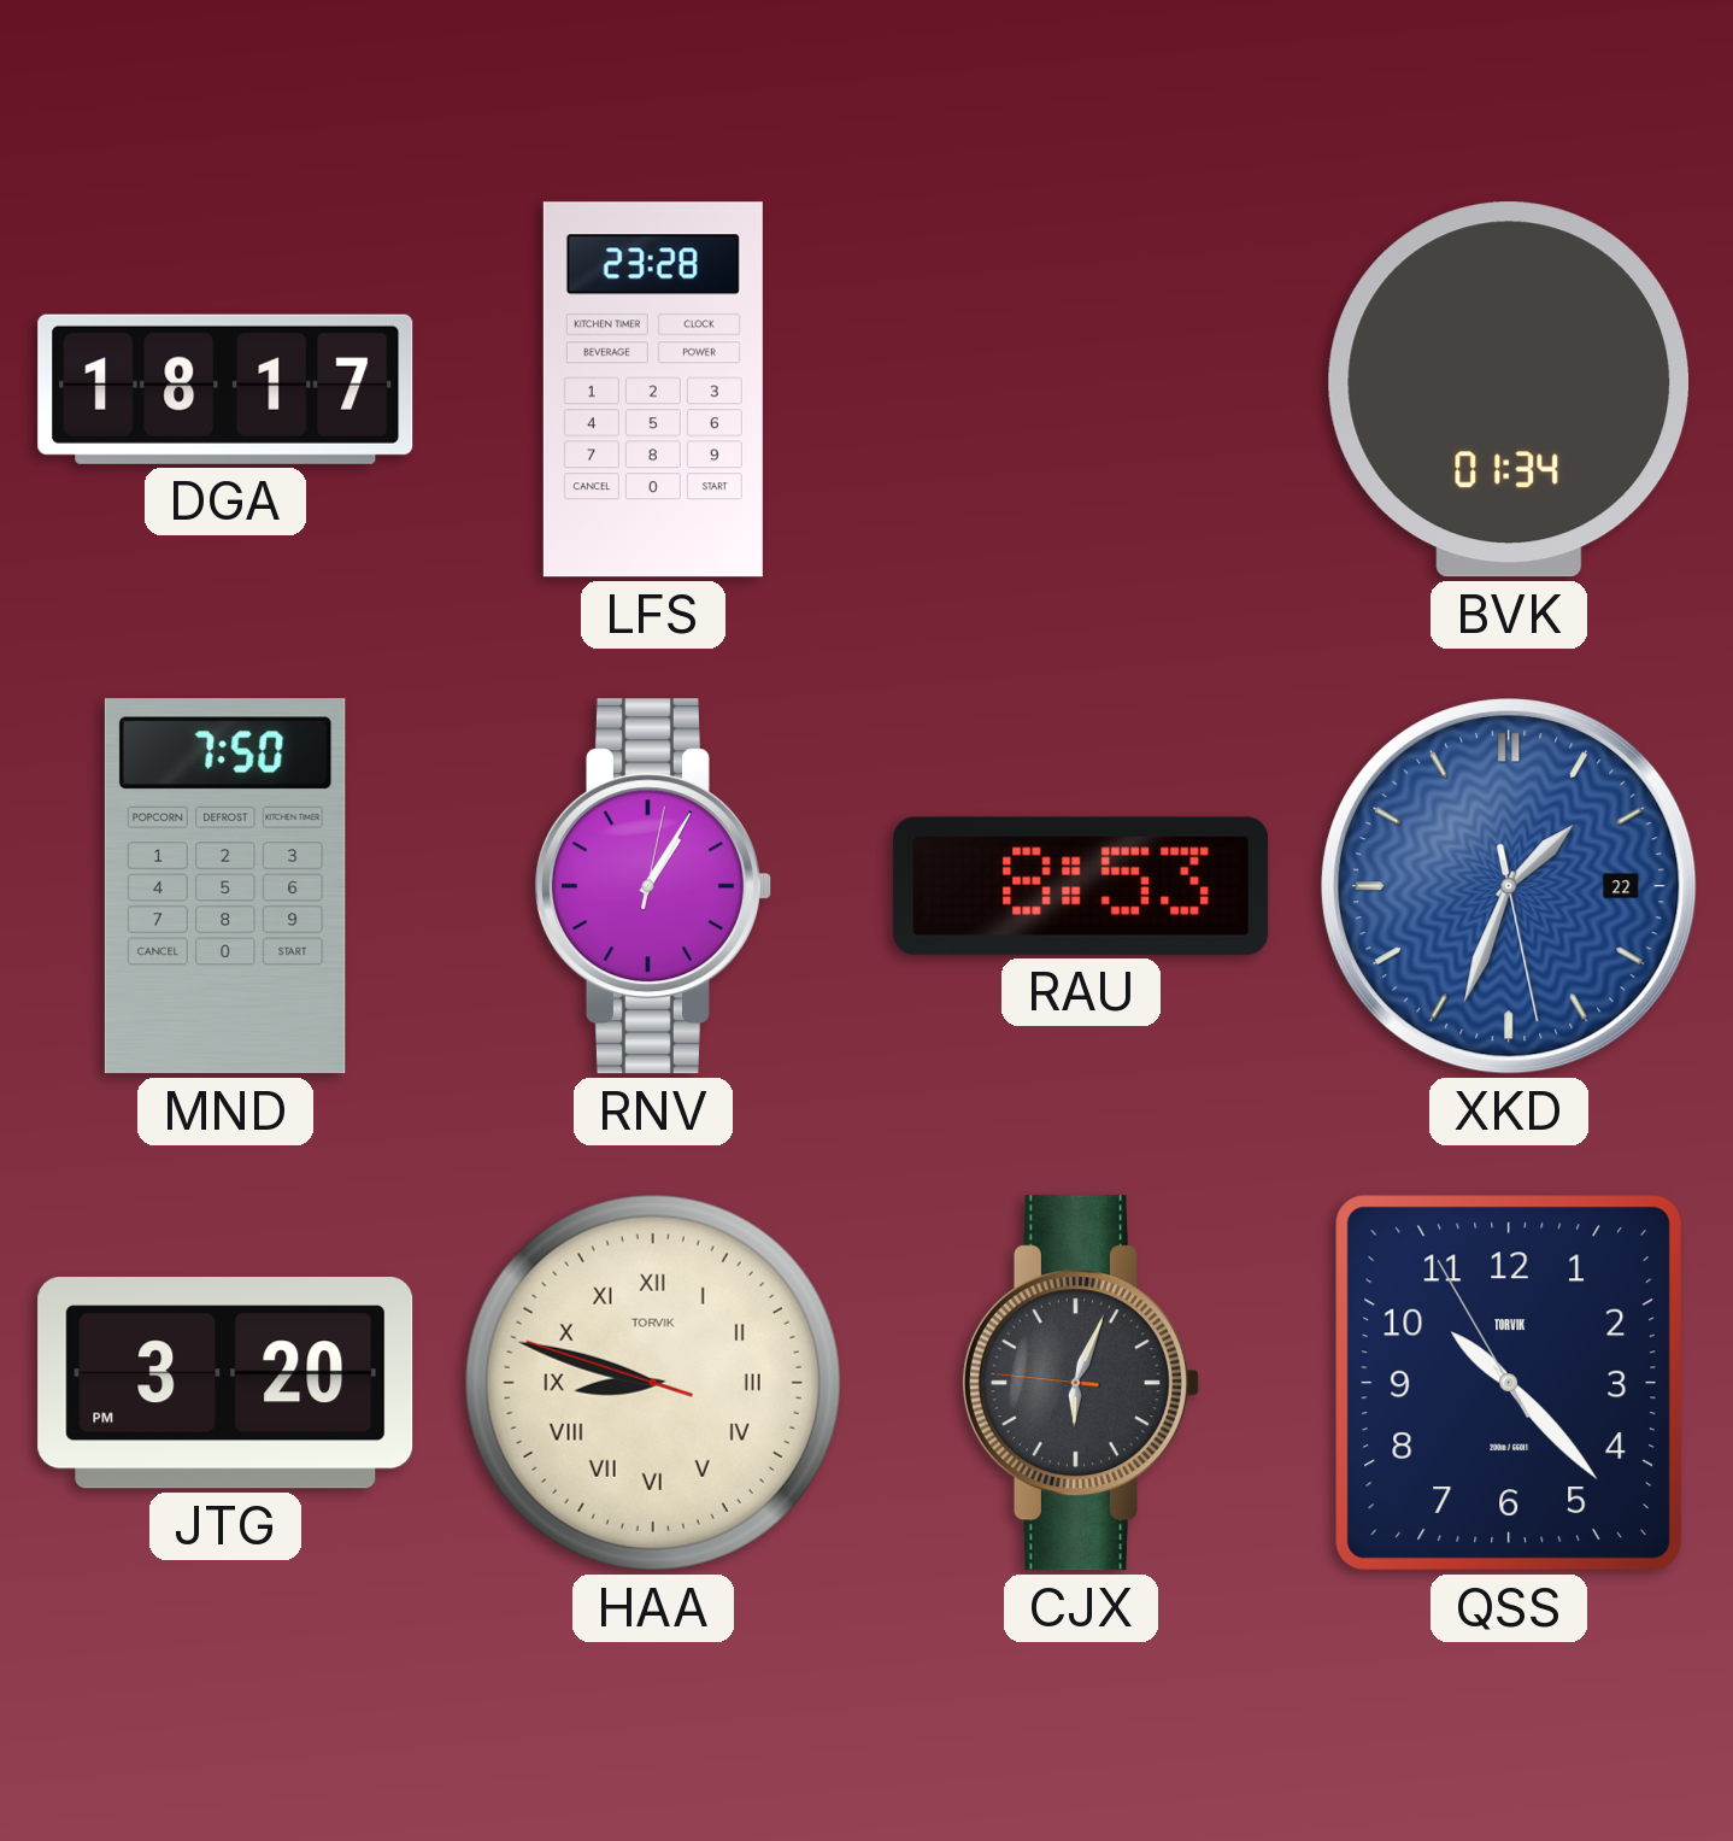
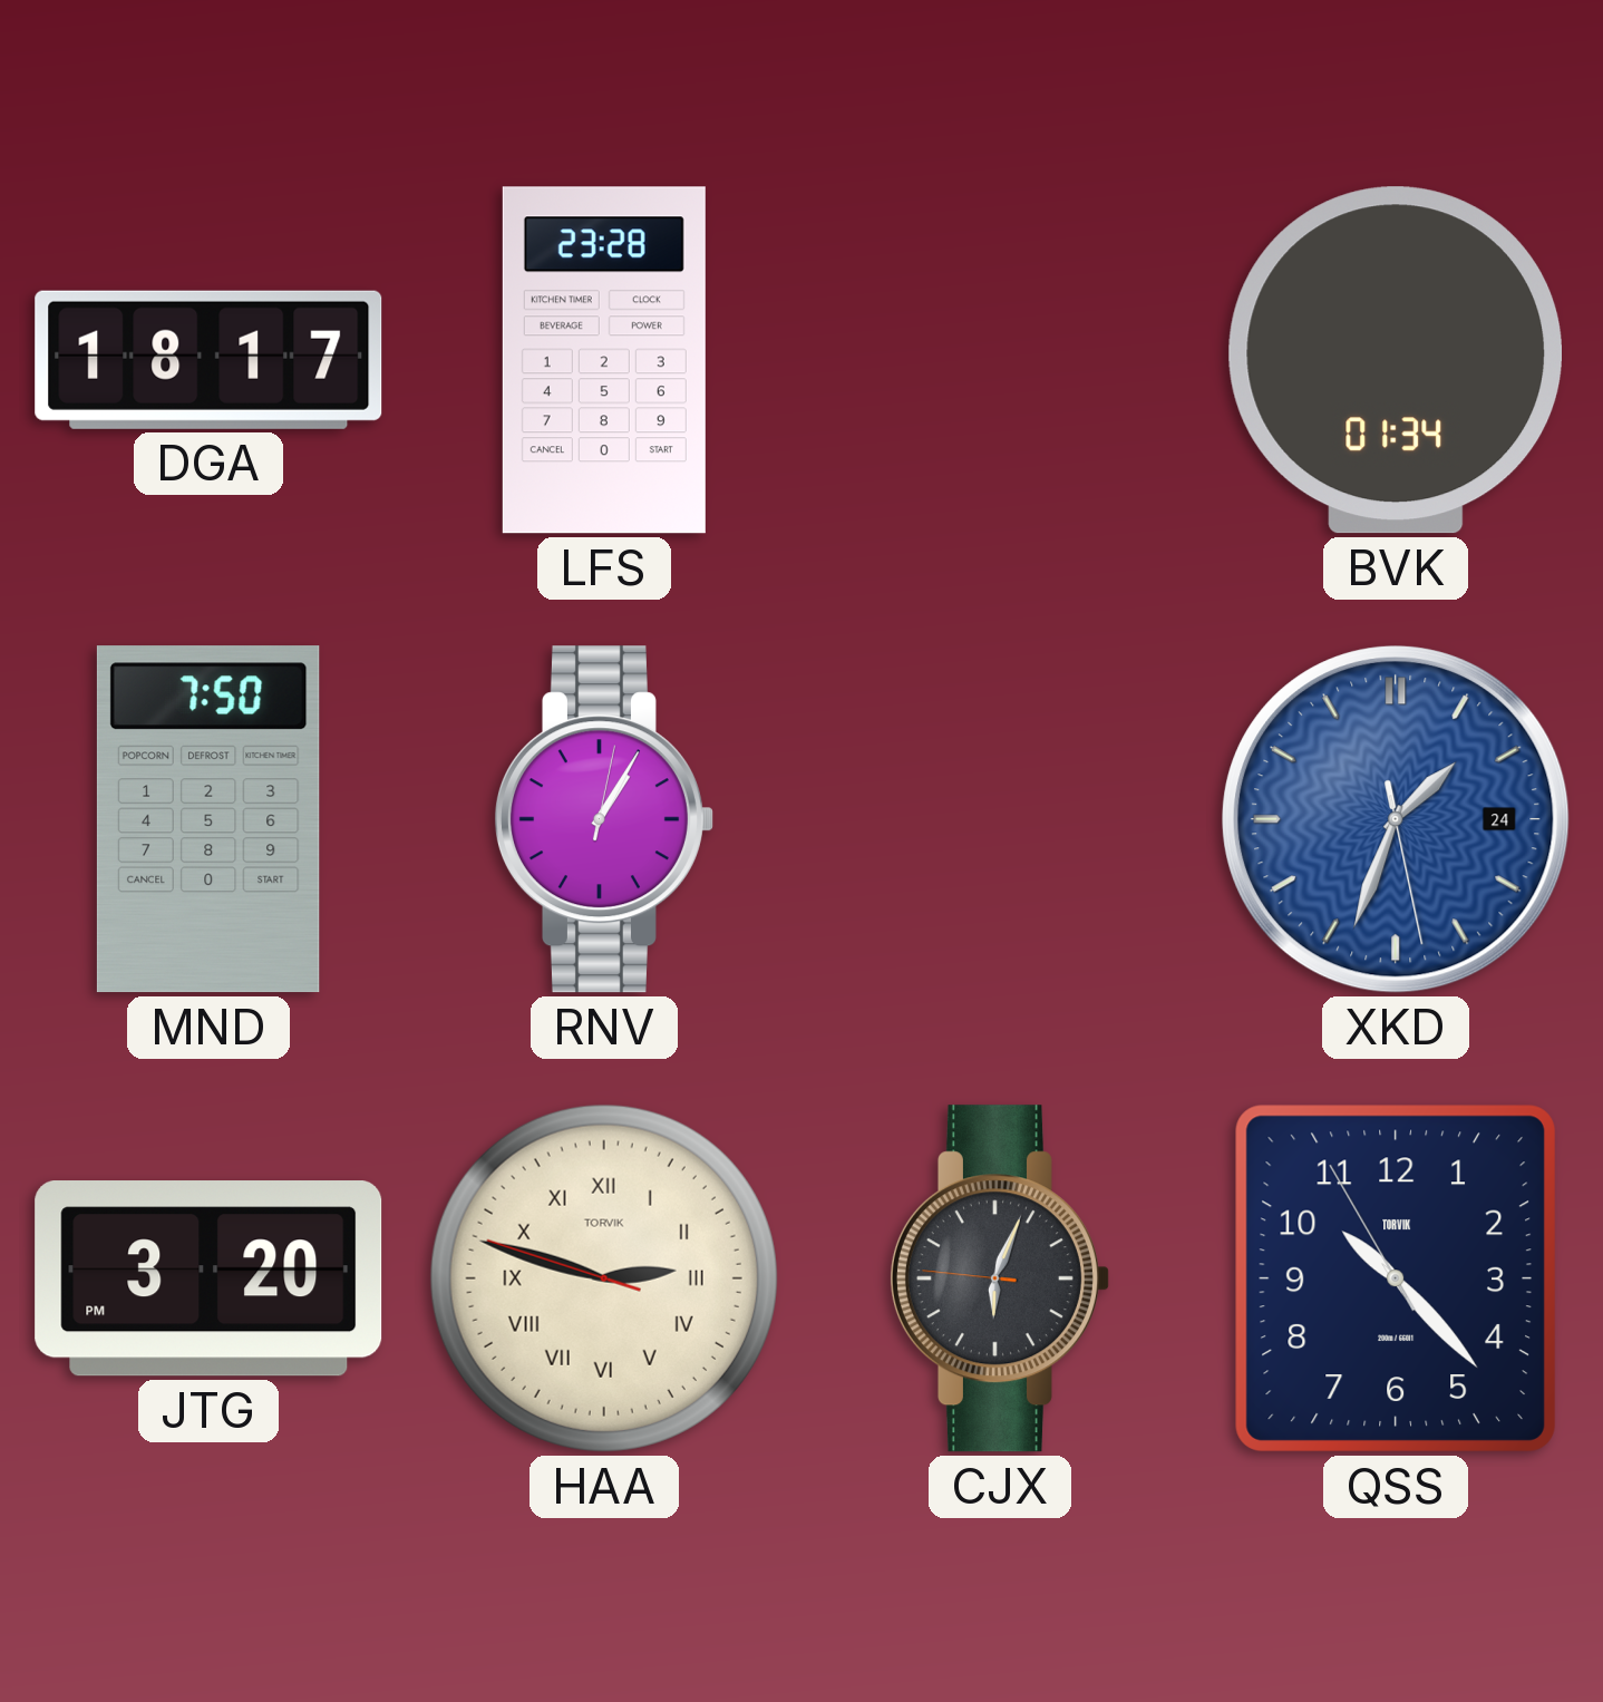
RAU: 8:53 -> none
XKD date: 22 -> 24
HAA: 8:47 -> 2:47
